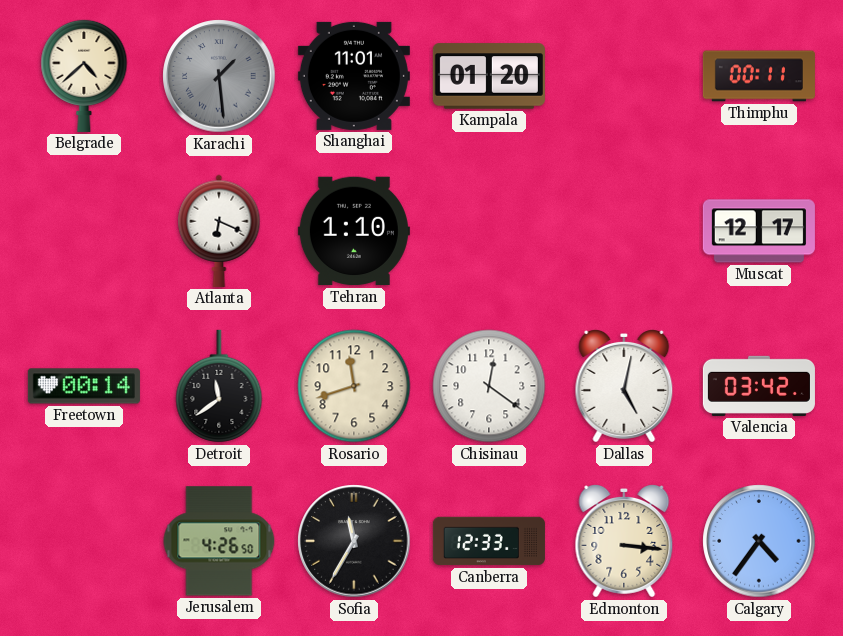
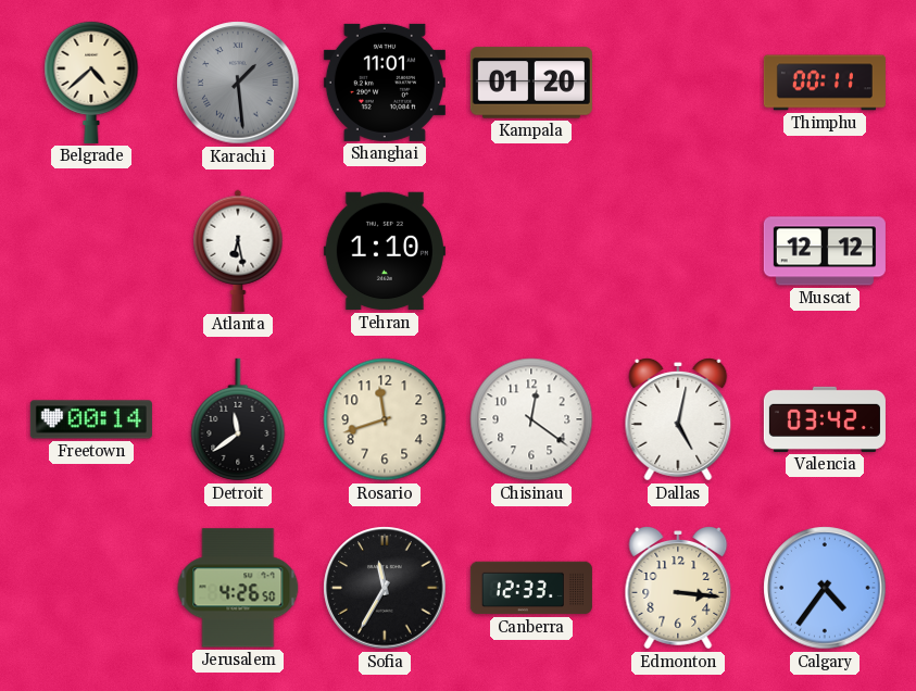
Atlanta: 6:19 -> 6:28
Muscat: 12:17 -> 12:12
